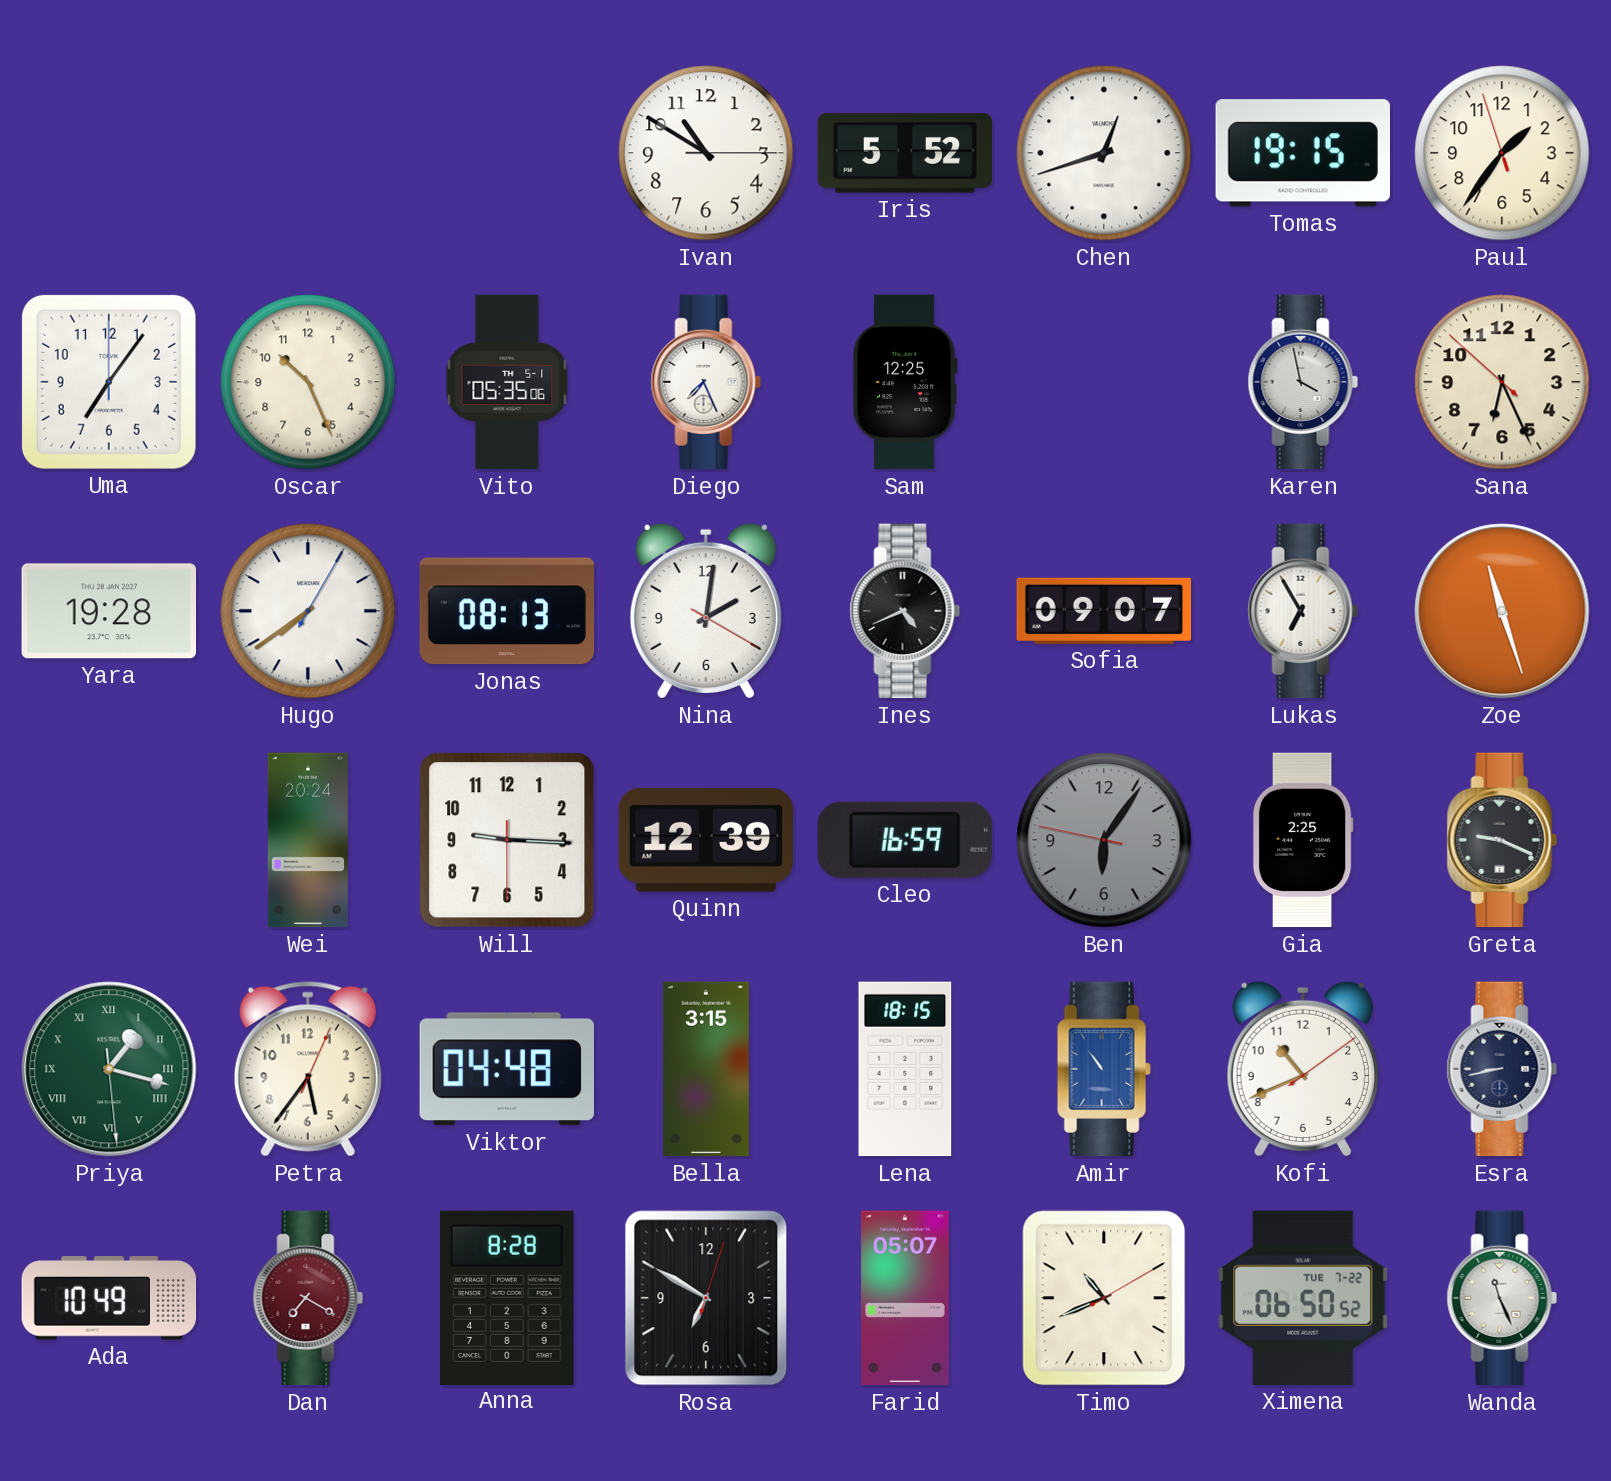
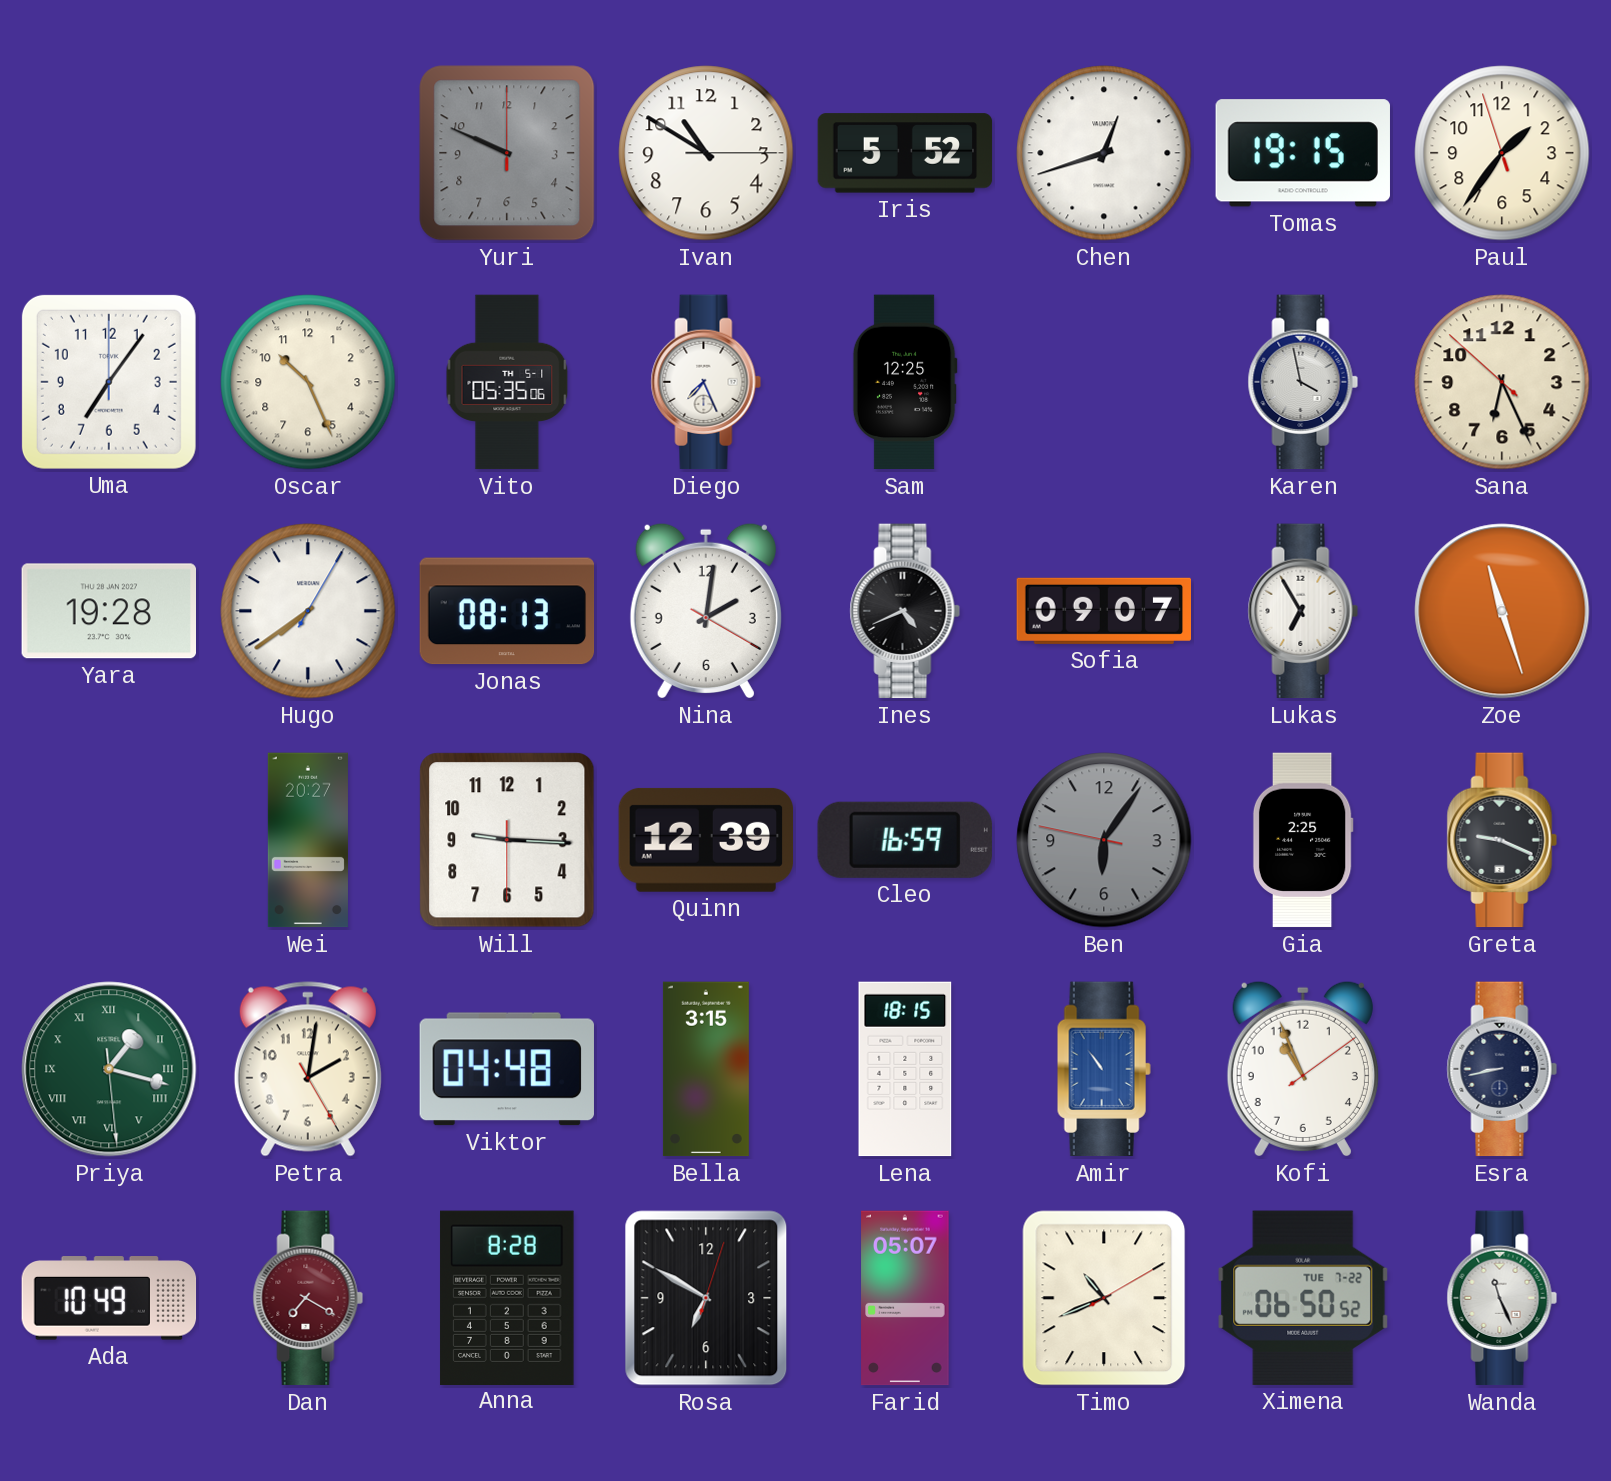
Yuri: none -> 9:49
Wei: 20:24 -> 20:27
Petra: 5:36 -> 2:01
Kofi: 10:41 -> 10:56
